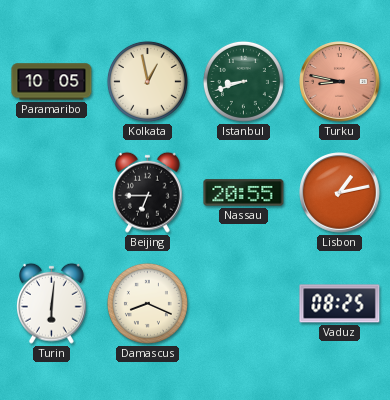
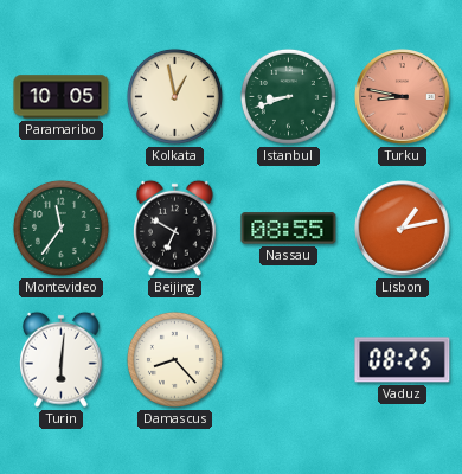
Montevideo: none -> 11:36
Beijing: 6:45 -> 6:50
Nassau: 20:55 -> 08:55
Damascus: 8:19 -> 8:23
